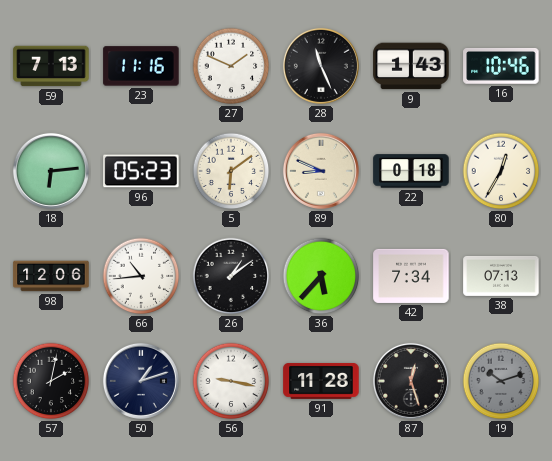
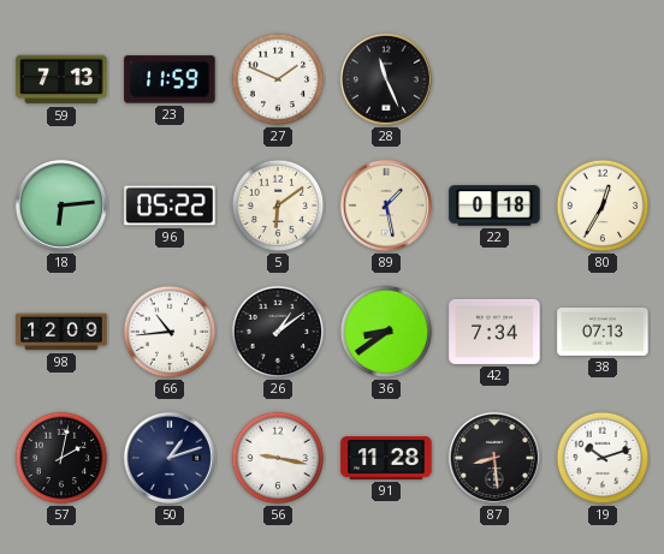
23: 11:16 -> 11:59
9: 1:43 -> none
16: 10:46 -> none
96: 05:23 -> 05:22
89: 8:49 -> 1:28
98: 12:06 -> 12:09
36: 5:37 -> 8:39
87: 12:27 -> 8:29
19 dial: grey -> white
